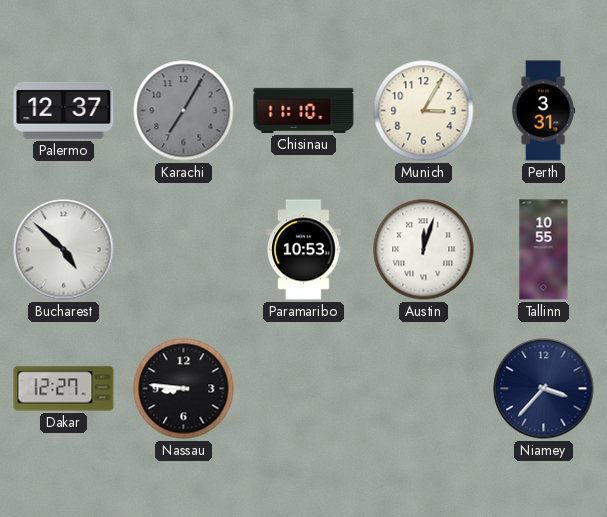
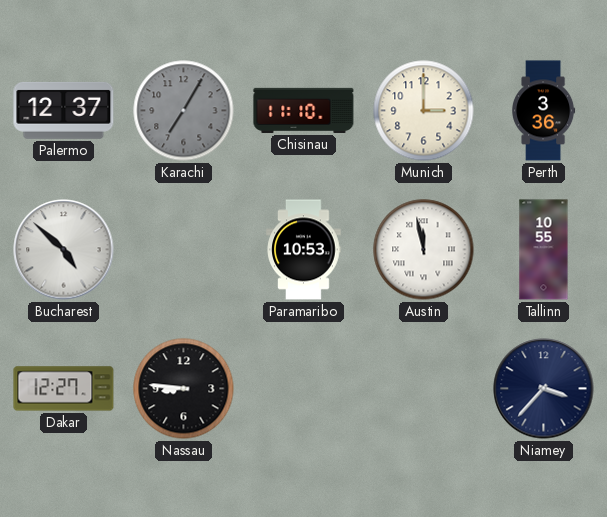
Munich: 3:05 -> 3:00
Perth: 3:31 -> 3:36
Austin: 12:03 -> 11:58
